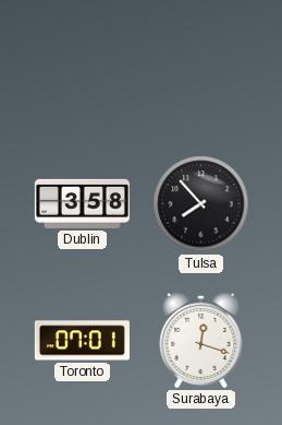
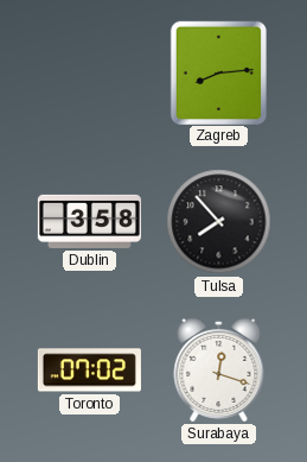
Zagreb: none -> 8:14
Toronto: 07:01 -> 07:02
